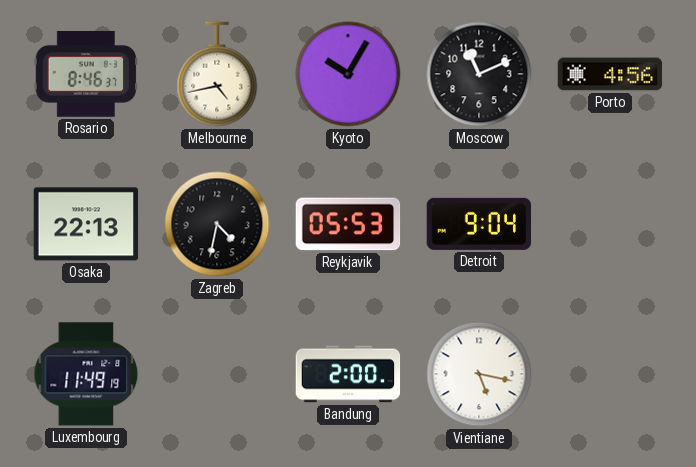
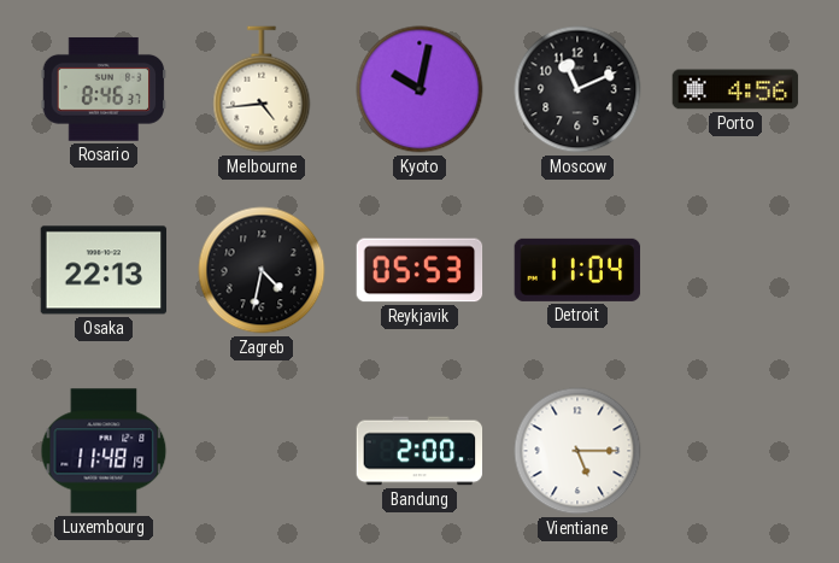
Melbourne: 4:43 -> 4:44
Kyoto: 10:05 -> 10:02
Detroit: 9:04 -> 11:04
Luxembourg: 11:49 -> 11:48
Vientiane: 5:17 -> 5:15
